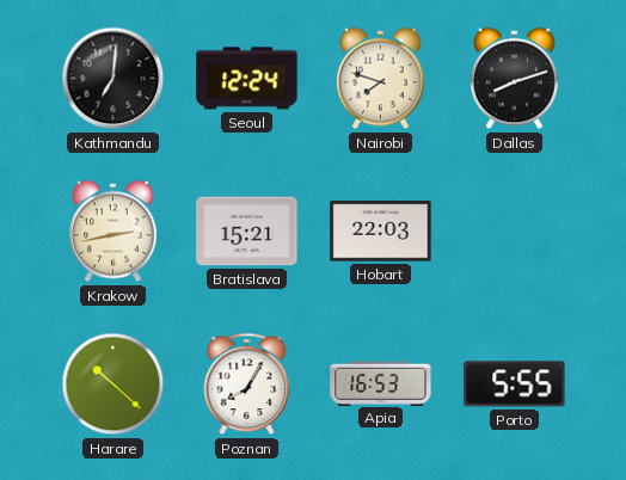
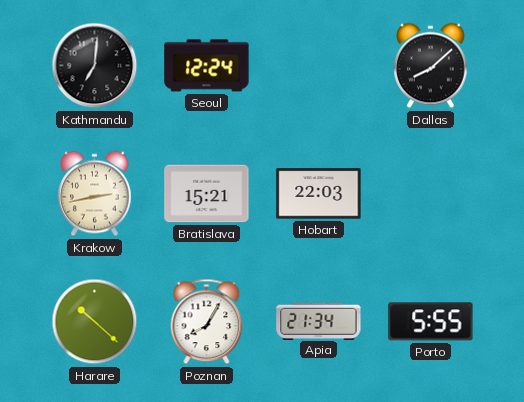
Nairobi: 7:48 -> none
Dallas: 8:12 -> 8:08
Apia: 16:53 -> 21:34
